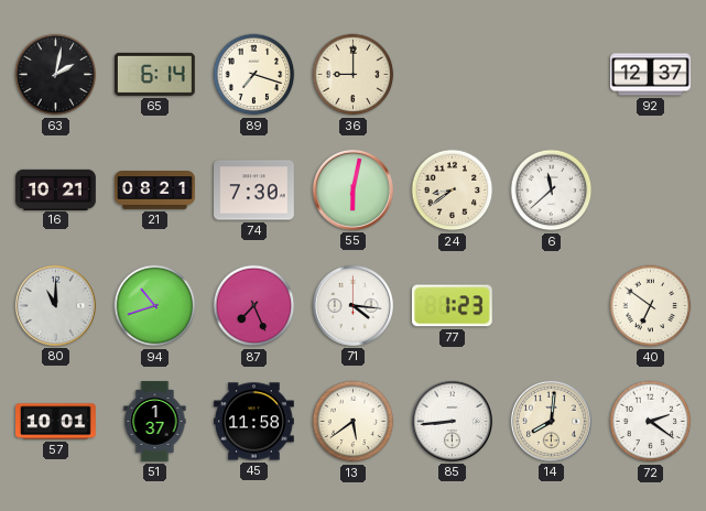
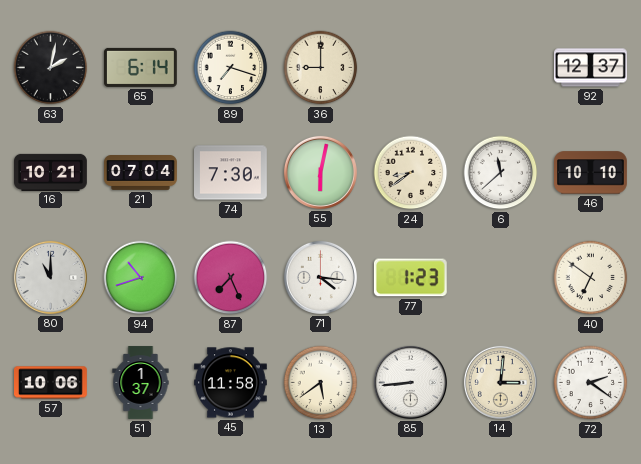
21: 08:21 -> 07:04
46: none -> 10:10
57: 10:01 -> 10:06
14: 8:01 -> 3:01
